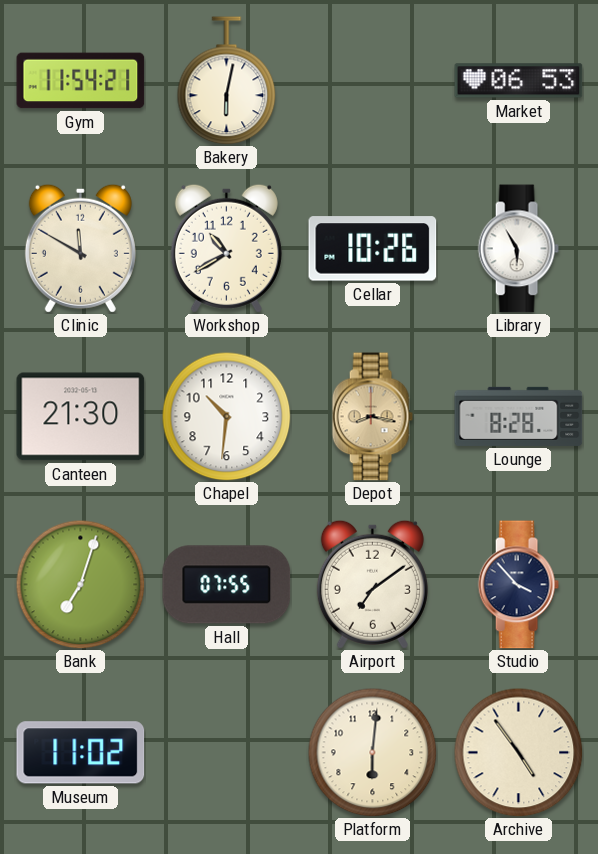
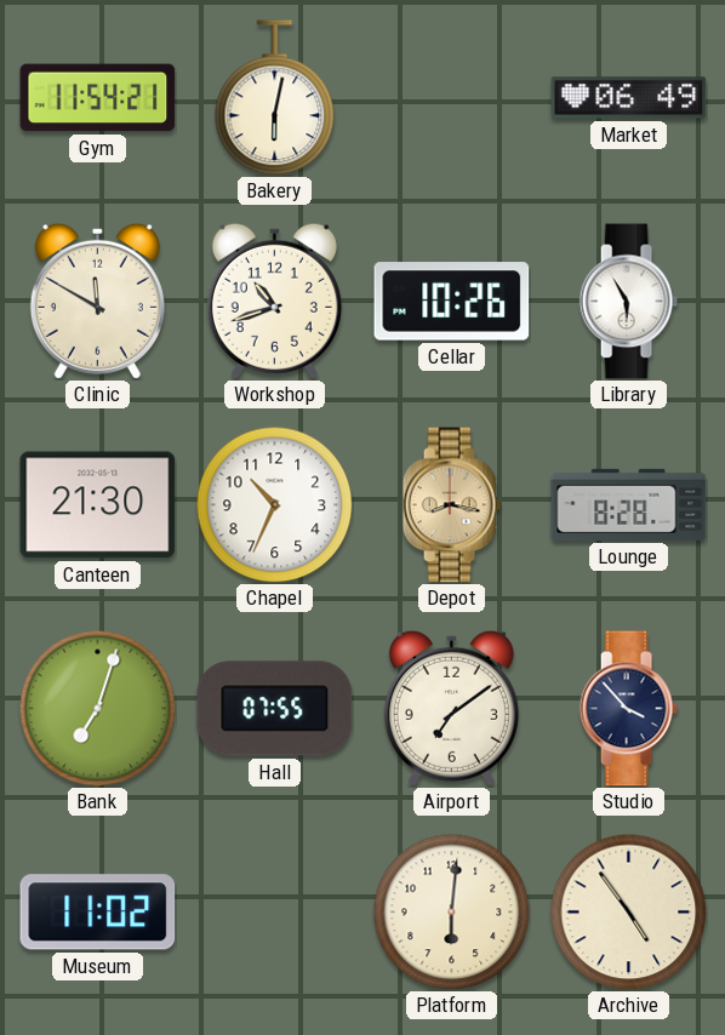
Market: 06:53 -> 06:49
Workshop: 10:40 -> 10:42
Chapel: 10:31 -> 10:34
